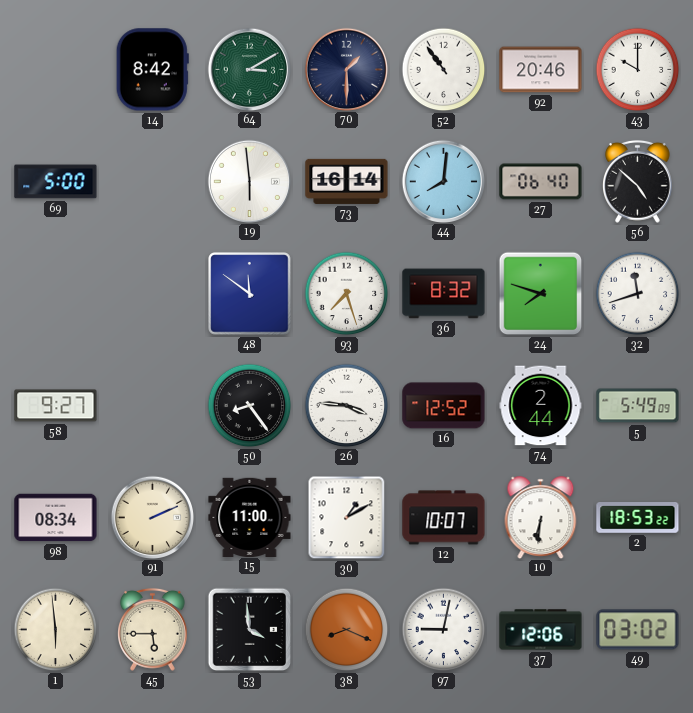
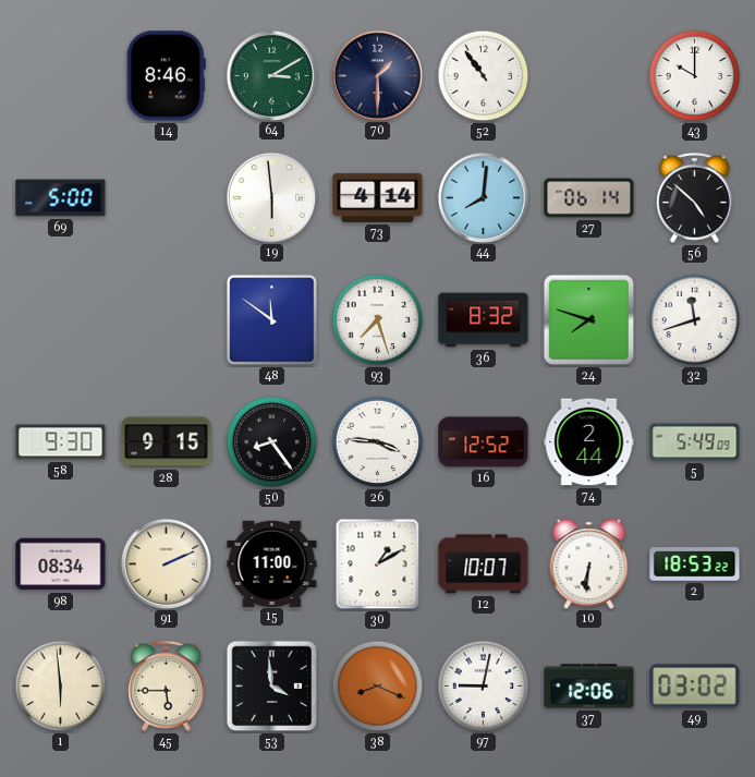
14: 8:42 -> 8:46
92: 20:46 -> none
73: 16:14 -> 4:14
27: 06:40 -> 06:14
58: 9:27 -> 9:30
28: none -> 9:15
